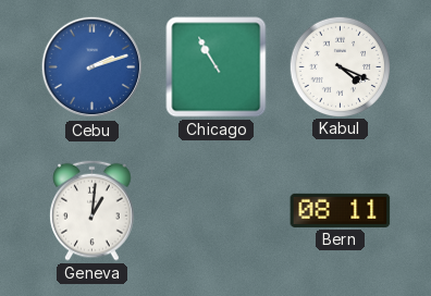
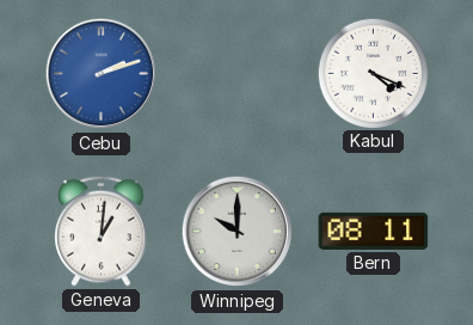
Chicago: 10:55 -> none
Winnipeg: none -> 10:00
